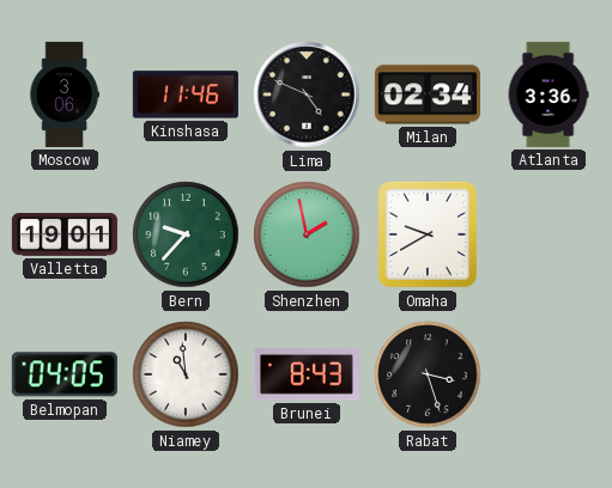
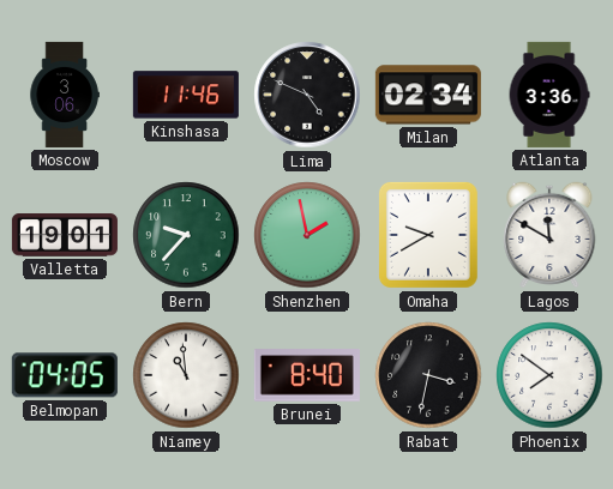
Lagos: none -> 11:50
Brunei: 8:43 -> 8:40
Rabat: 3:27 -> 3:32
Phoenix: none -> 7:51
